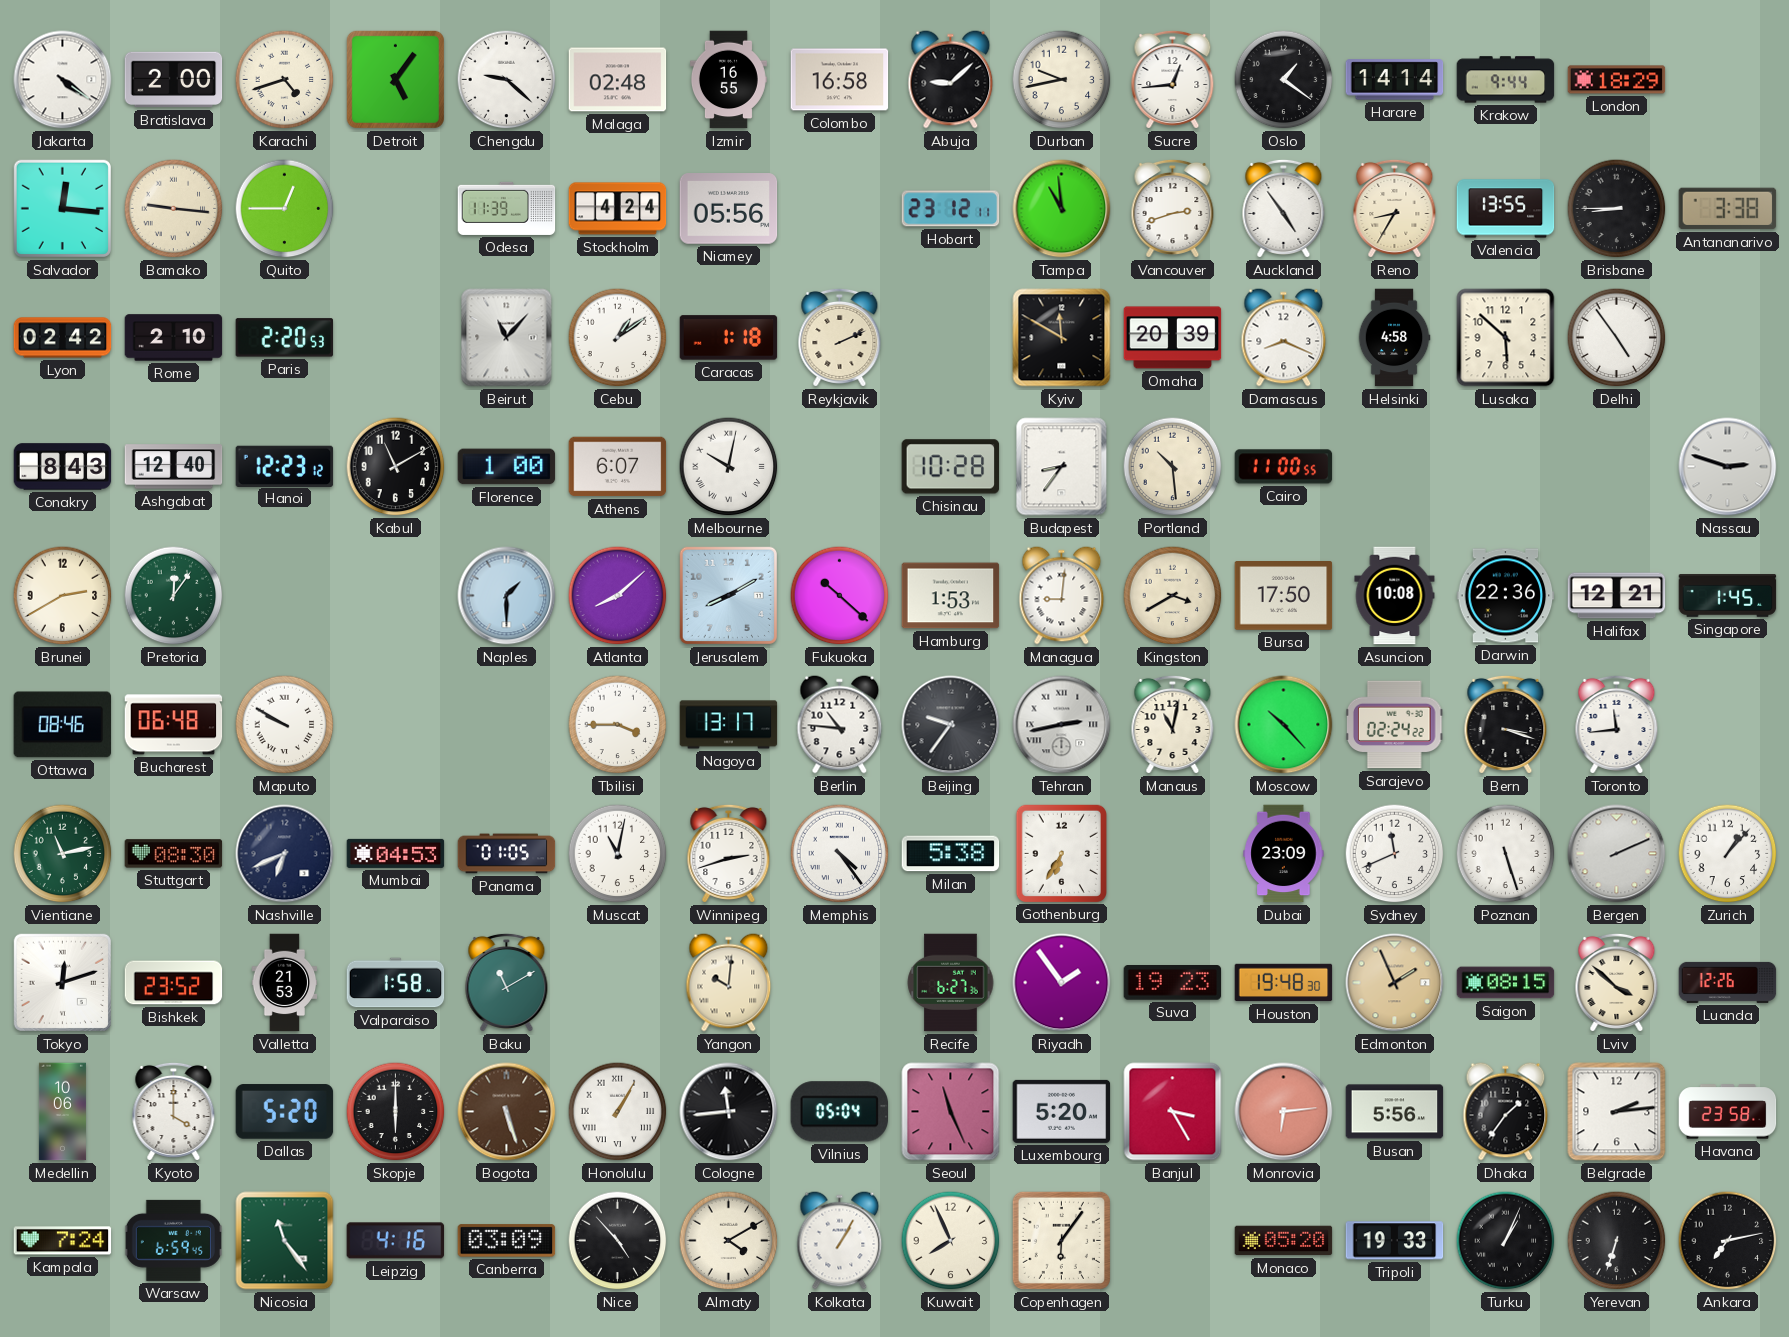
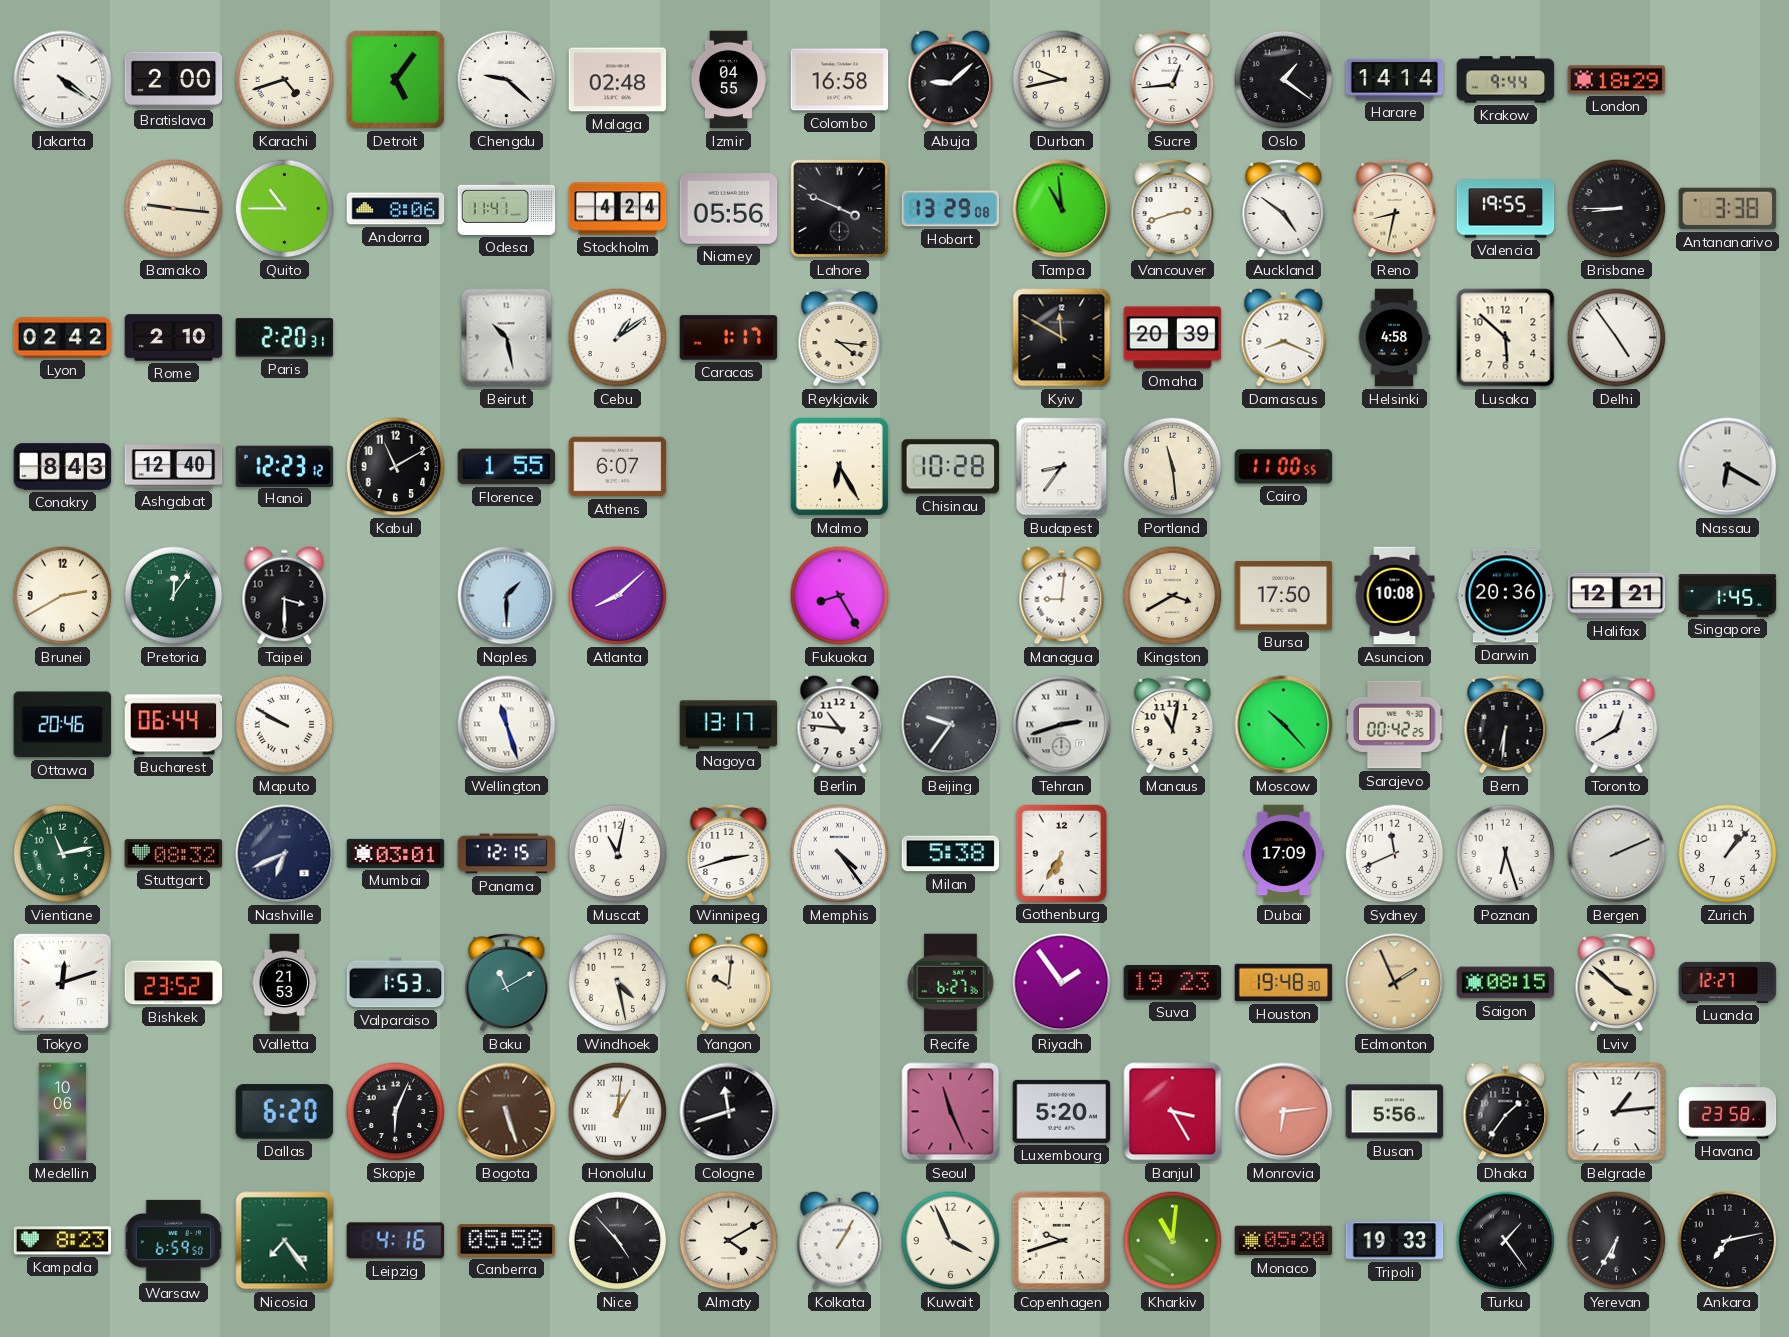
Izmir: 16:55 -> 04:55
Salvador: 12:16 -> none
Quito: 12:45 -> 10:45
Andorra: none -> 8:06
Odesa: 11:39 -> 11:41
Lahore: none -> 3:49
Hobart: 23:12 -> 13:29
Auckland: 4:54 -> 4:51
Reno: 8:35 -> 8:32
Valencia: 13:55 -> 19:55
Paris: 2:20:53 -> 2:20:31
Beirut: 11:07 -> 10:28
Caracas: 1:18 -> 1:17
Reykjavik: 2:11 -> 4:16
Florence: 1:00 -> 1:55
Melbourne: 10:02 -> none
Malmo: none -> 6:25
Portland: 10:29 -> 11:29
Nassau: 2:48 -> 6:20
Taipei: none -> 3:30
Jerusalem: 8:10 -> none
Fukuoka: 10:22 -> 8:25
Hamburg: 1:53 -> none
Darwin: 22:36 -> 20:36
Ottawa: 08:46 -> 20:46
Bucharest: 06:48 -> 06:44
Wellington: none -> 11:27
Tbilisi: 3:45 -> none
Tehran: 2:43 -> 2:42
Sarajevo: 02:24 -> 00:42
Bern: 3:18 -> 6:31
Toronto: 11:44 -> 12:40
Stuttgart: 08:30 -> 08:32
Mumbai: 04:53 -> 03:01
Panama: 01:05 -> 12:15
Dubai: 23:09 -> 17:09
Poznan: 5:27 -> 6:27
Valparaiso: 1:58 -> 1:53
Windhoek: none -> 4:28
Luanda: 12:26 -> 12:27
Kyoto: 4:00 -> none
Dallas: 5:20 -> 6:20
Skopje: 6:00 -> 6:04
Honolulu: 1:05 -> 1:01
Cologne: 11:44 -> 11:42
Vilnius: 05:04 -> none
Belgrade: 2:14 -> 1:14
Kampala: 7:24 -> 8:23
Warsaw: 6:59:45 -> 6:59:50
Nicosia: 11:24 -> 7:24
Canberra: 03:09 -> 05:58
Kuwait: 7:56 -> 3:56
Copenhagen: 6:06 -> 9:42
Kharkiv: none -> 11:01
Turku: 1:04 -> 1:24
Yerevan: 6:33 -> 6:35
